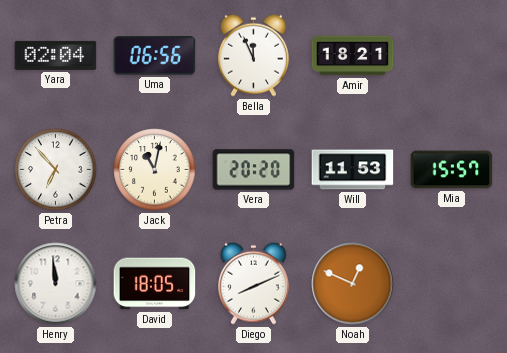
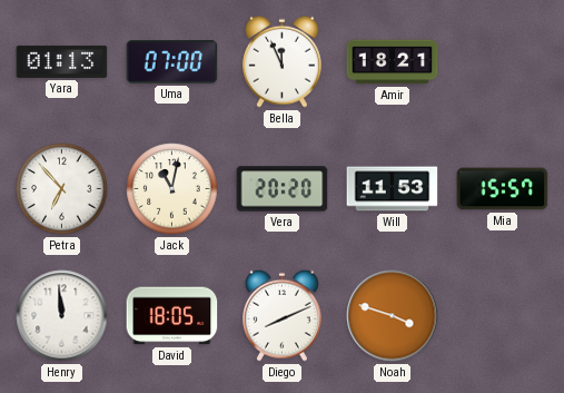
Yara: 02:04 -> 01:13
Uma: 06:56 -> 07:00
Noah: 12:49 -> 3:48
